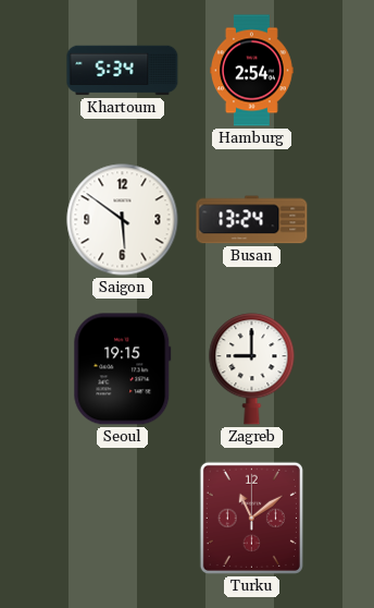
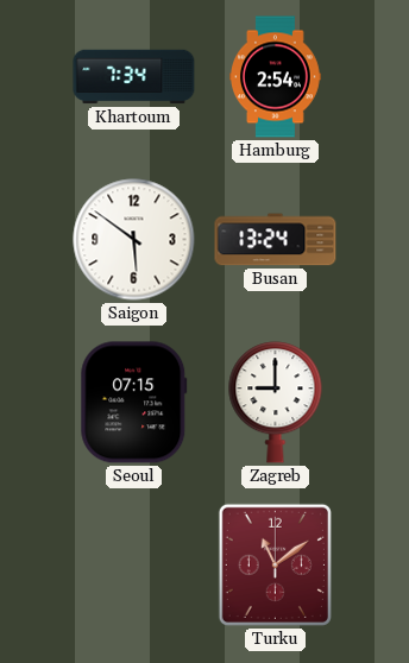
Khartoum: 5:34 -> 7:34
Seoul: 19:15 -> 07:15
